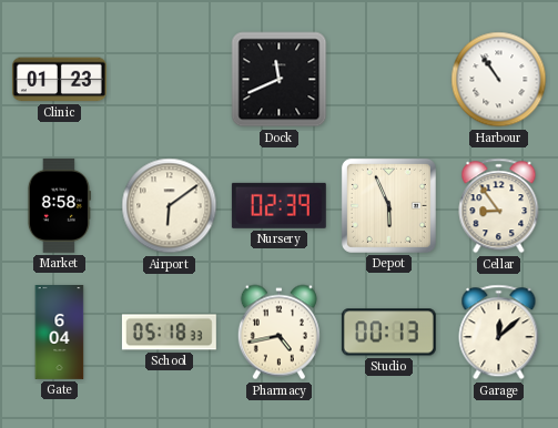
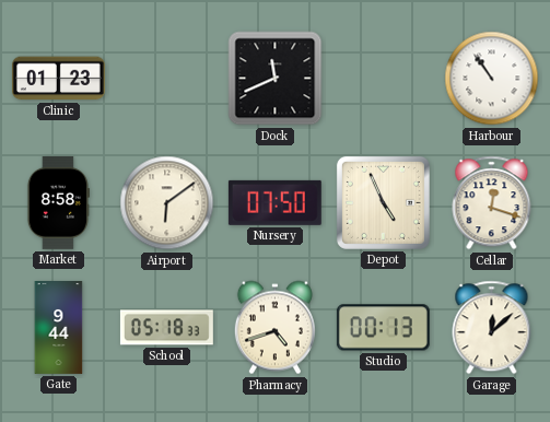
Nursery: 02:39 -> 07:50
Depot: 5:56 -> 4:56
Cellar: 8:54 -> 12:18
Gate: 6:04 -> 9:44
Pharmacy: 4:43 -> 4:42
